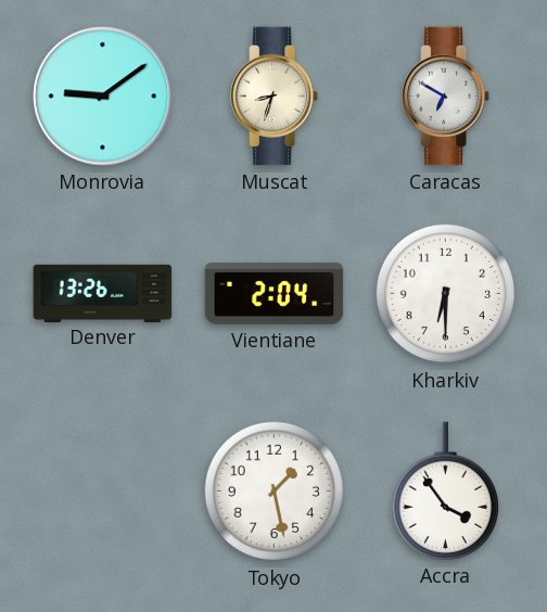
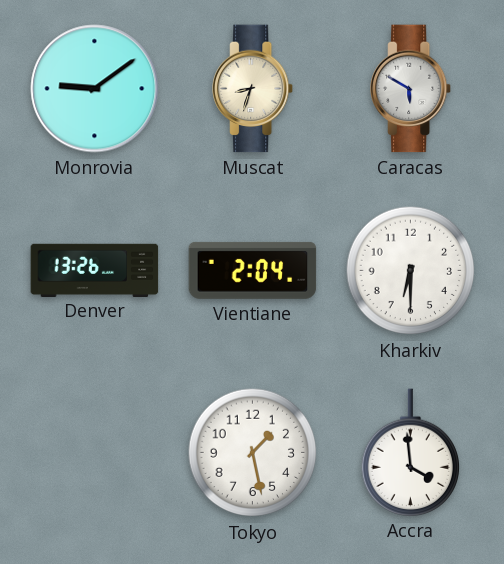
Caracas: 6:50 -> 5:50
Accra: 3:54 -> 3:59
